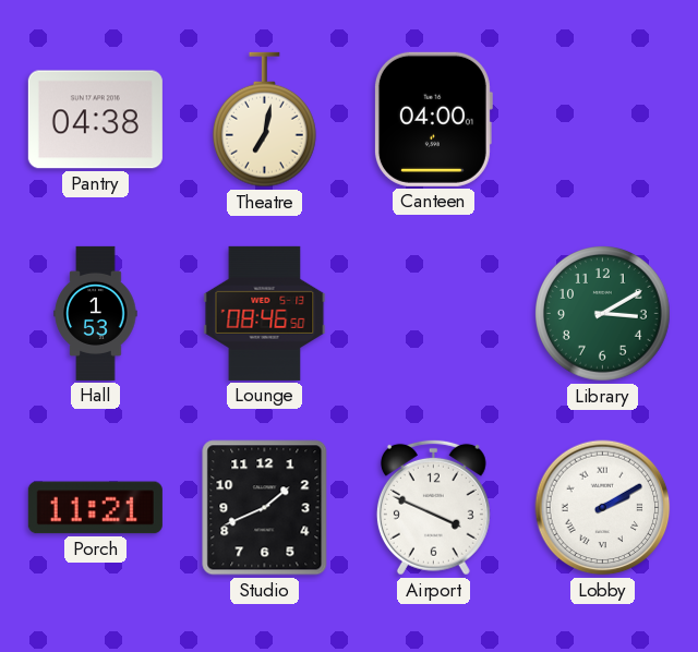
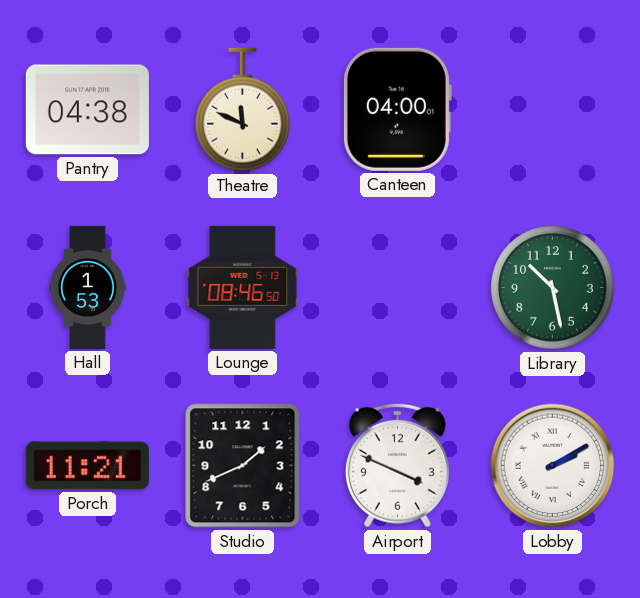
Theatre: 7:02 -> 11:49
Library: 3:10 -> 10:28
